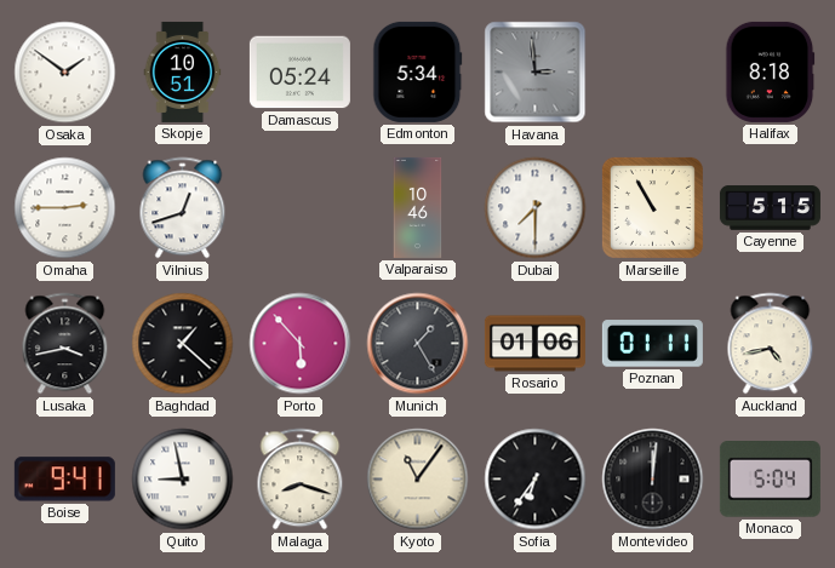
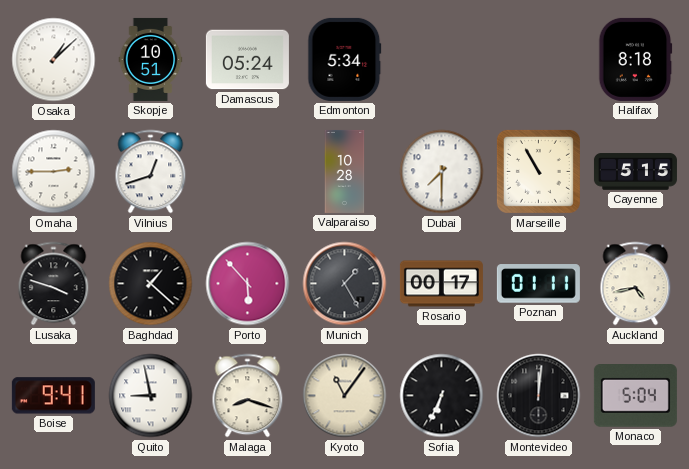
Osaka: 1:51 -> 1:08
Havana: 2:59 -> none
Valparaiso: 10:46 -> 10:28
Lusaka: 3:43 -> 3:48
Rosario: 01:06 -> 00:17
Sofia: 6:36 -> 6:34
